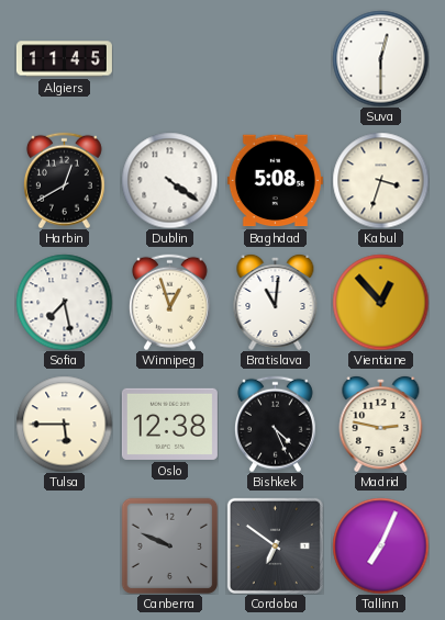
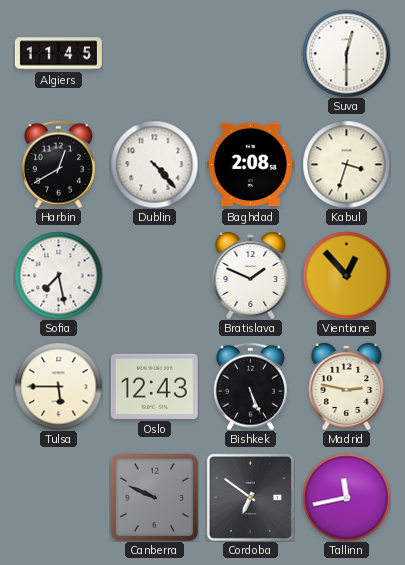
Dublin: 4:21 -> 4:23
Baghdad: 5:08 -> 2:08
Winnipeg: 12:57 -> none
Bratislava: 11:01 -> 1:49
Oslo: 12:38 -> 12:43
Bishkek: 4:26 -> 5:26
Tallinn: 7:04 -> 11:43
